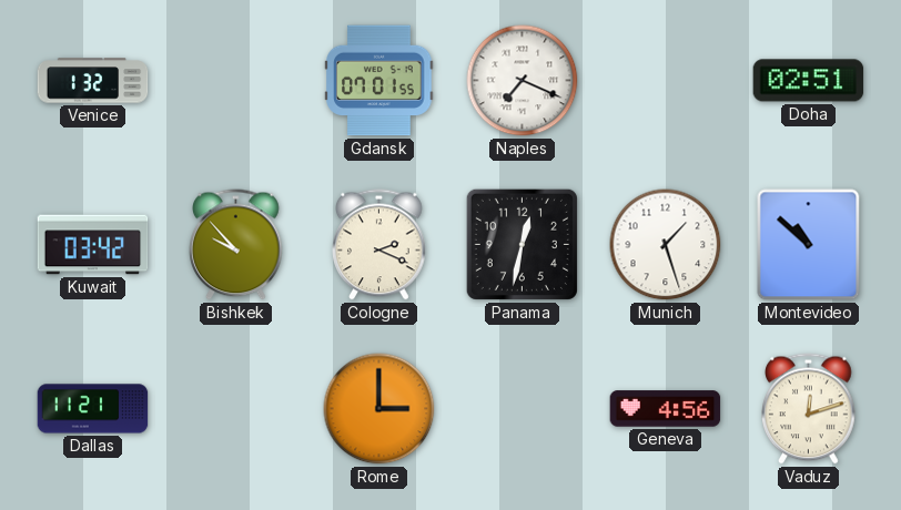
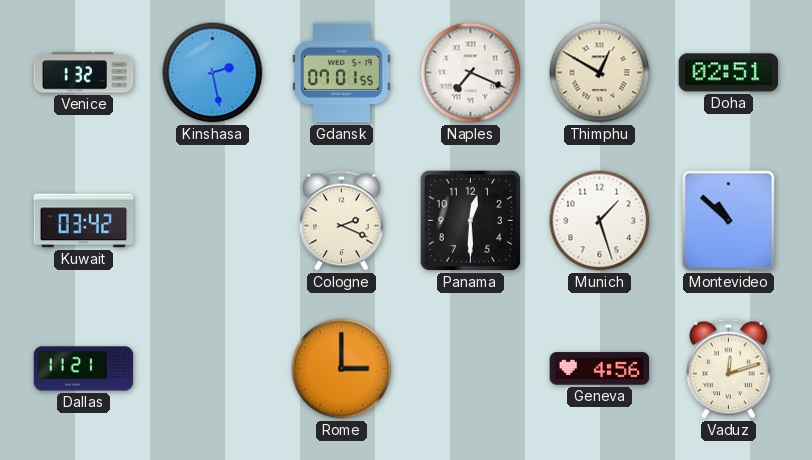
Kinshasa: none -> 2:28
Thimphu: none -> 12:50
Bishkek: 9:53 -> none
Panama: 12:32 -> 12:30
